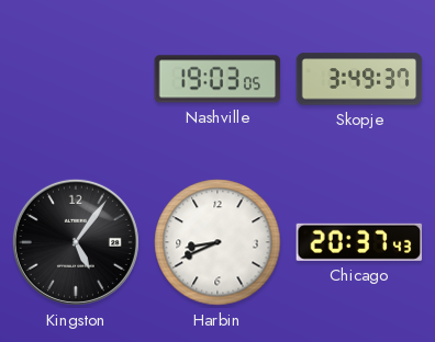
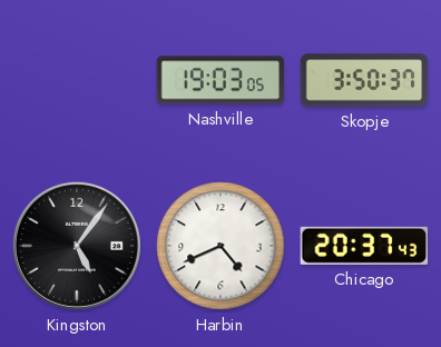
Skopje: 3:49 -> 3:50
Harbin: 8:41 -> 4:41
